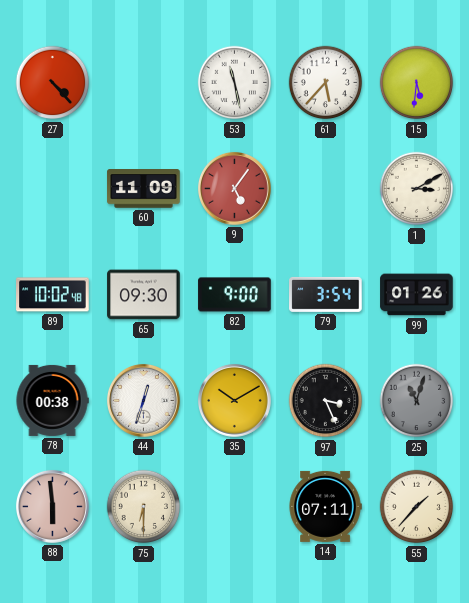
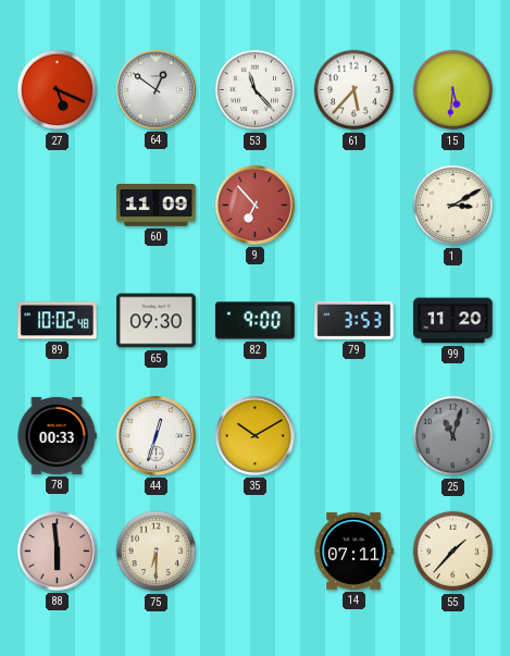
27: 4:23 -> 5:19
64: none -> 12:51
53: 11:28 -> 11:23
9: 5:06 -> 6:53
79: 3:54 -> 3:53
99: 01:26 -> 11:20
78: 00:38 -> 00:33
97: 3:26 -> none
